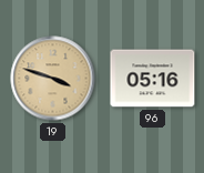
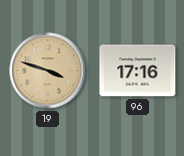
96: 05:16 -> 17:16
